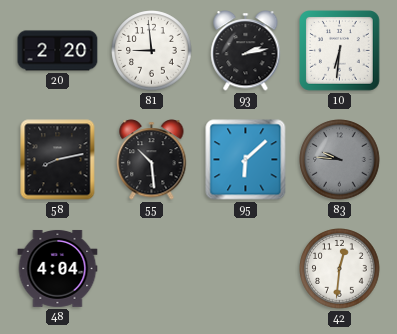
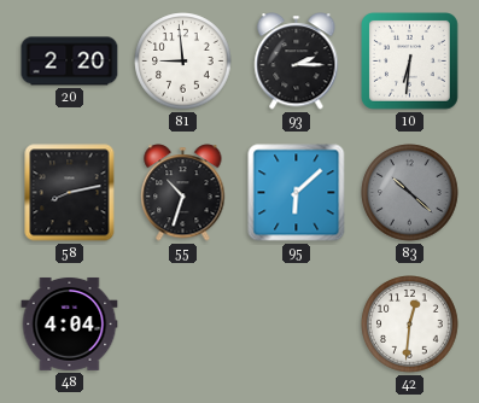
93: 2:13 -> 2:15
55: 10:29 -> 10:33
83: 9:46 -> 10:22
